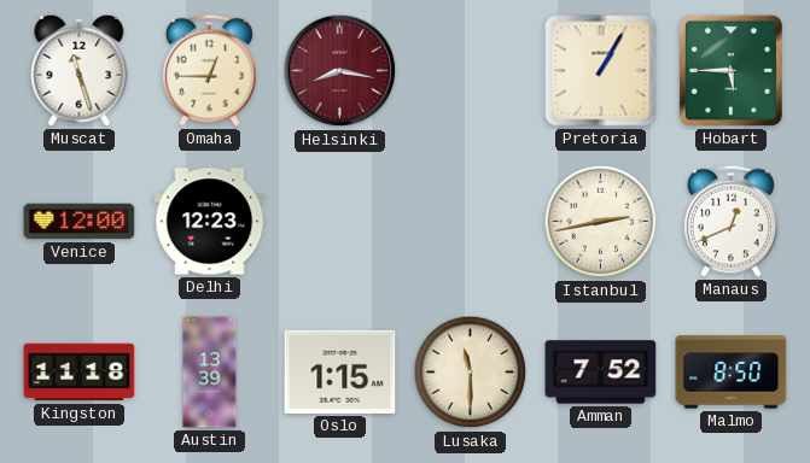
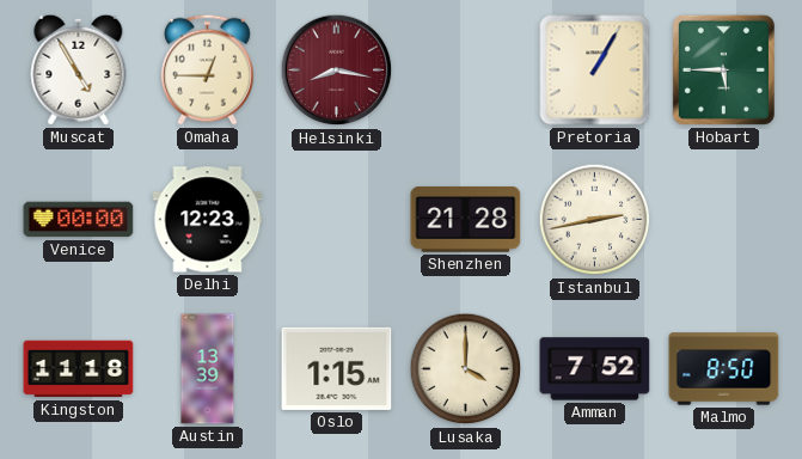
Muscat: 11:27 -> 4:55
Venice: 12:00 -> 00:00
Shenzhen: none -> 21:28
Manaus: 12:41 -> none
Lusaka: 11:30 -> 4:00
